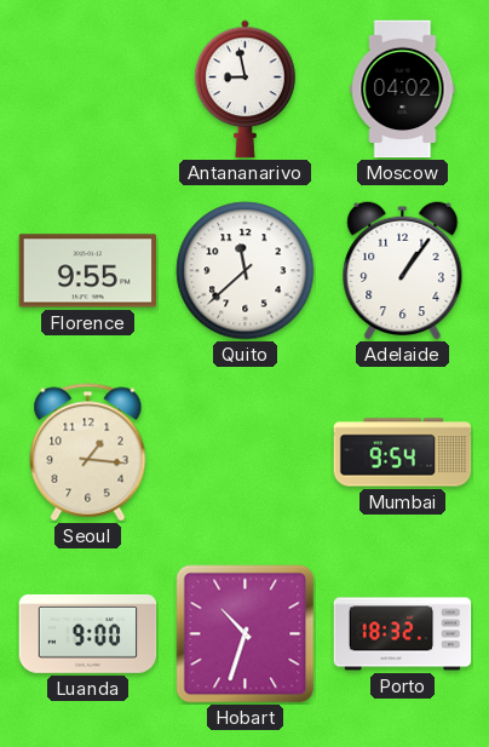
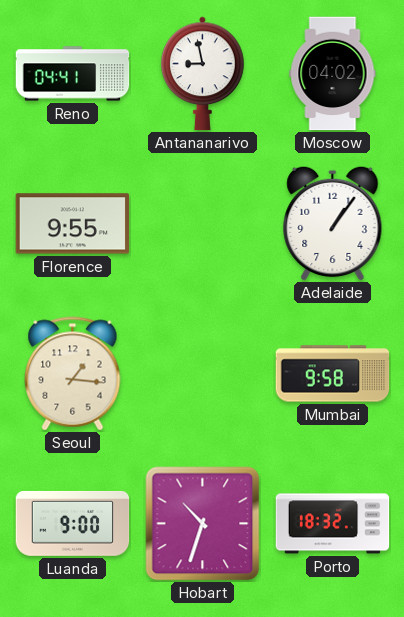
Reno: none -> 04:41
Quito: 11:38 -> none
Mumbai: 9:54 -> 9:58
